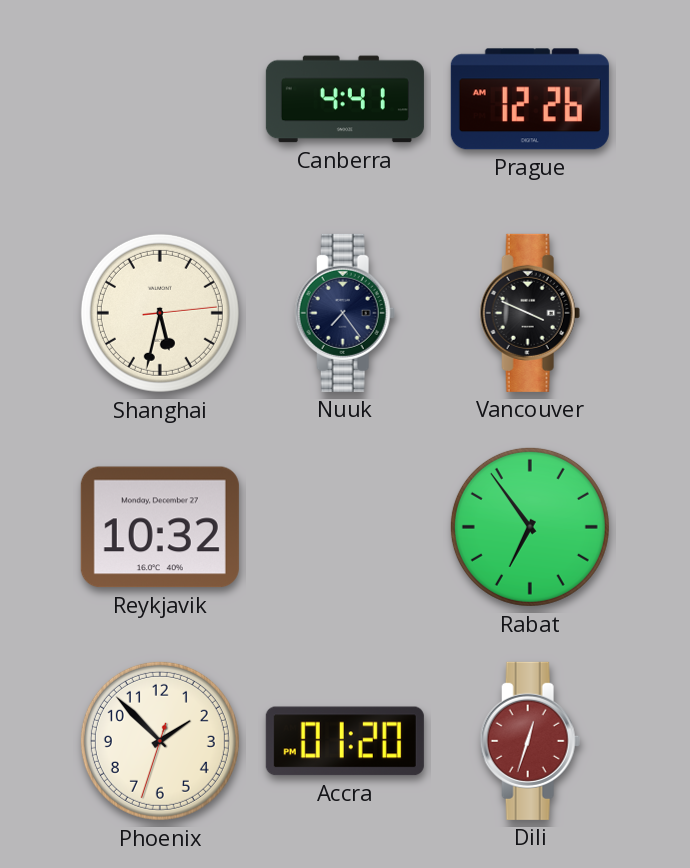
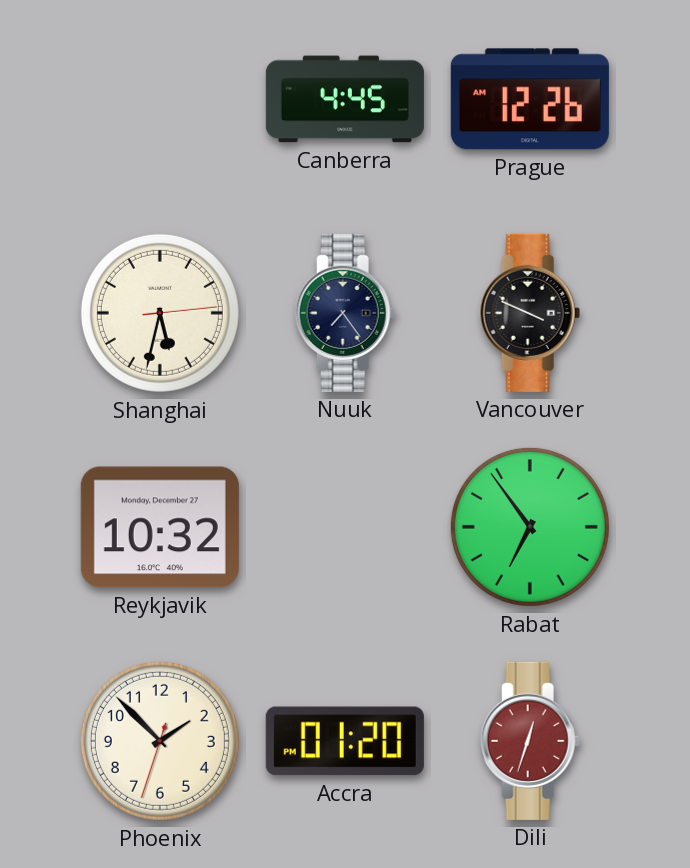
Canberra: 4:41 -> 4:45
